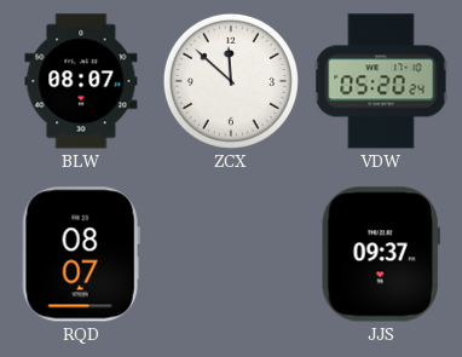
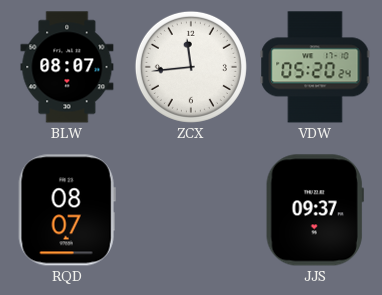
ZCX: 11:52 -> 11:44
